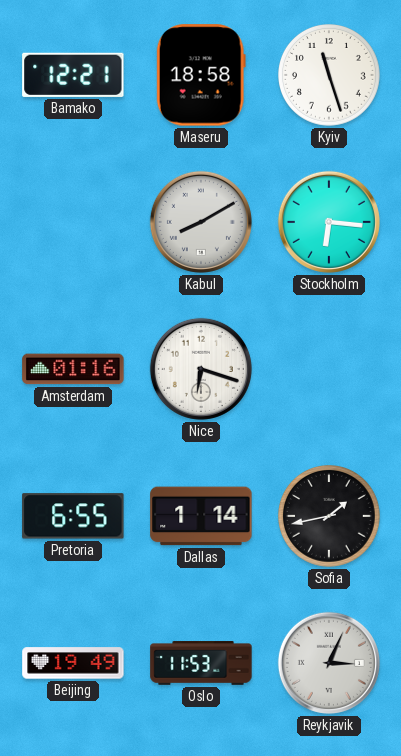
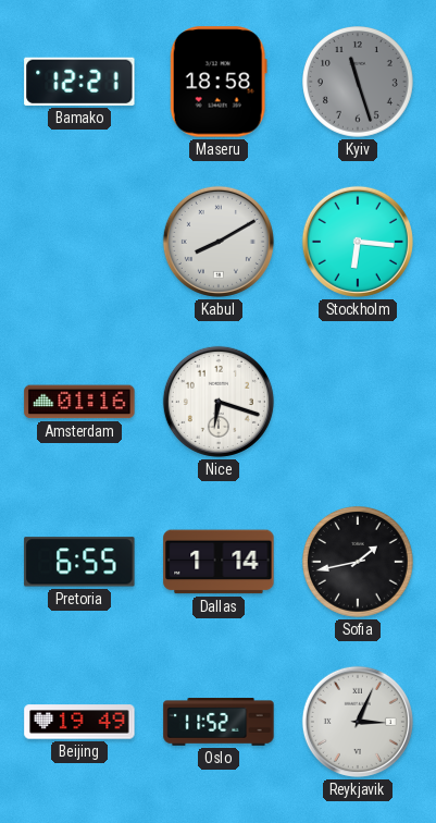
Kyiv dial: white -> grey
Oslo: 11:53 -> 11:52
